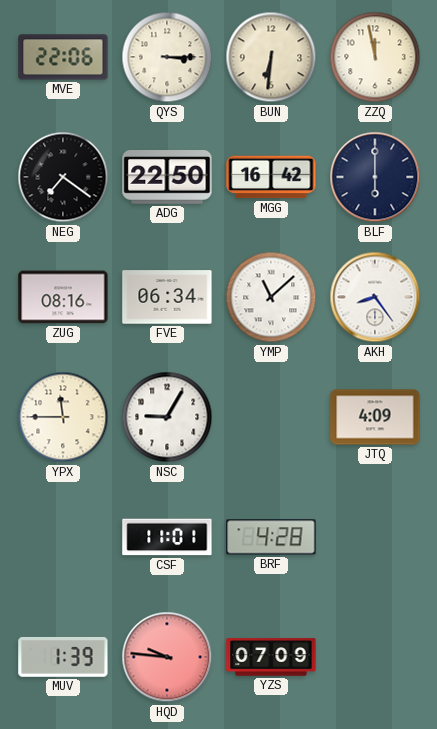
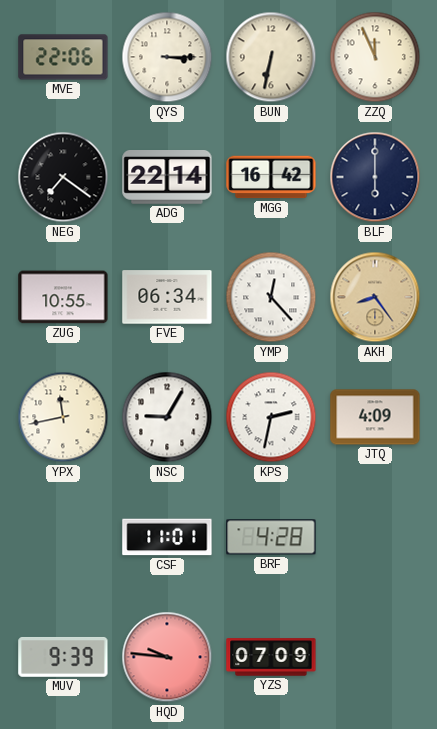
BUN: 6:31 -> 6:32
ZZQ: 11:58 -> 11:56
ADG: 22:50 -> 22:14
ZUG: 08:16 -> 10:55
YMP: 11:08 -> 12:23
AKH dial: white -> champagne
YPX: 11:45 -> 11:43
KPS: none -> 2:32
MUV: 1:39 -> 9:39
